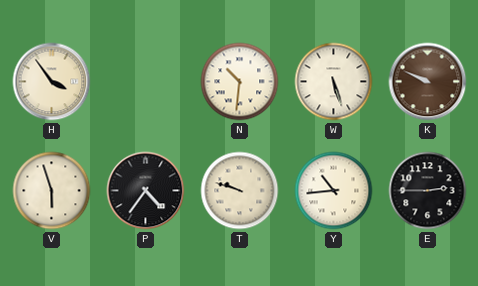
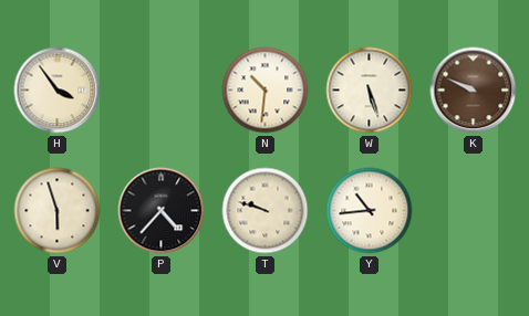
P: 4:36 -> 4:37
E: 2:45 -> none
